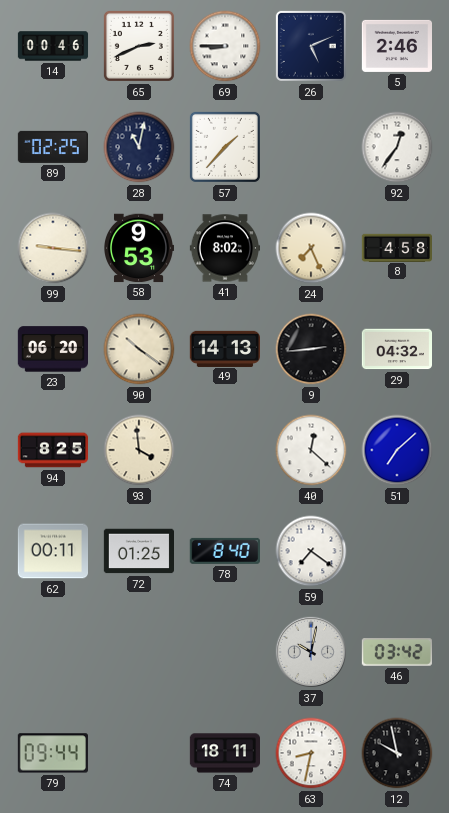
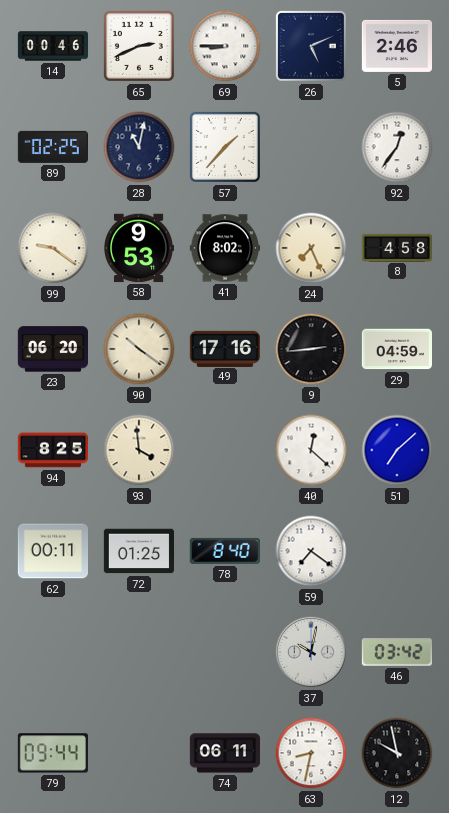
99: 9:16 -> 9:21
49: 14:13 -> 17:16
29: 04:32 -> 04:59
74: 18:11 -> 06:11
